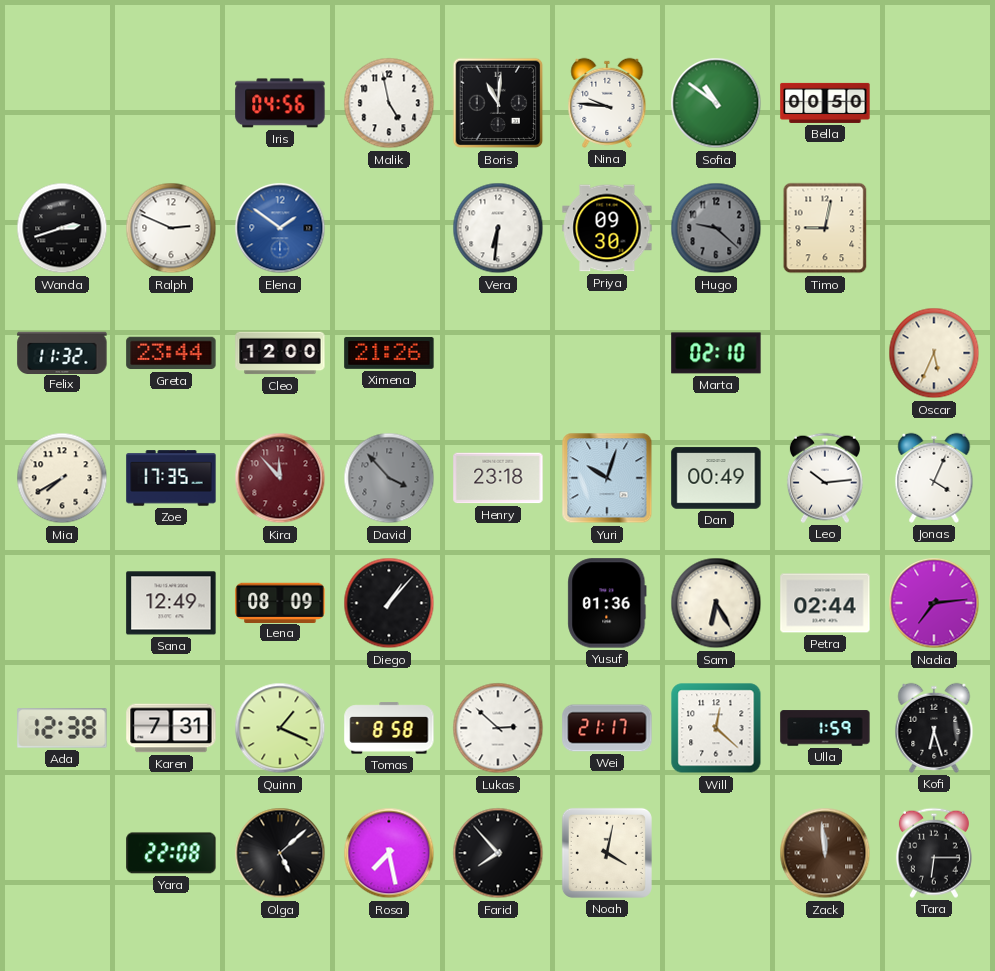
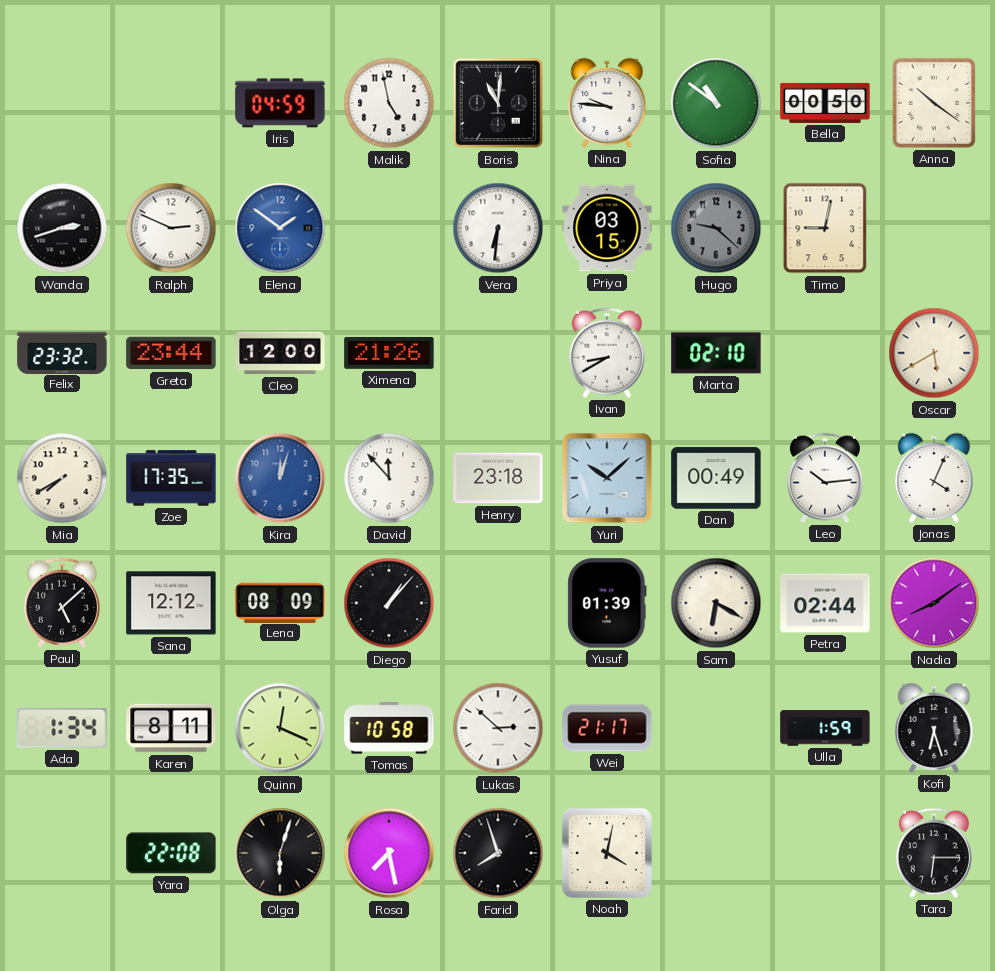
Iris: 04:56 -> 04:59
Anna: none -> 10:21
Priya: 09:30 -> 03:15
Felix: 11:32 -> 23:32
Ivan: none -> 8:40
Oscar: 5:34 -> 5:40
Kira: 11:53 -> 12:03
Kira dial: burgundy -> blue
David: 3:53 -> 11:53
David dial: grey -> white
Yuri: 10:03 -> 10:08
Paul: none -> 5:08
Sana: 12:49 -> 12:12
Yusuf: 01:36 -> 01:39
Sam: 6:25 -> 6:20
Nadia: 7:14 -> 8:09
Ada: 12:38 -> 1:34
Karen: 7:31 -> 8:11
Quinn: 1:19 -> 12:19
Tomas: 8:58 -> 10:58
Will: 12:22 -> none
Olga: 5:08 -> 6:03
Farid: 7:53 -> 7:57
Zack: 11:59 -> none
